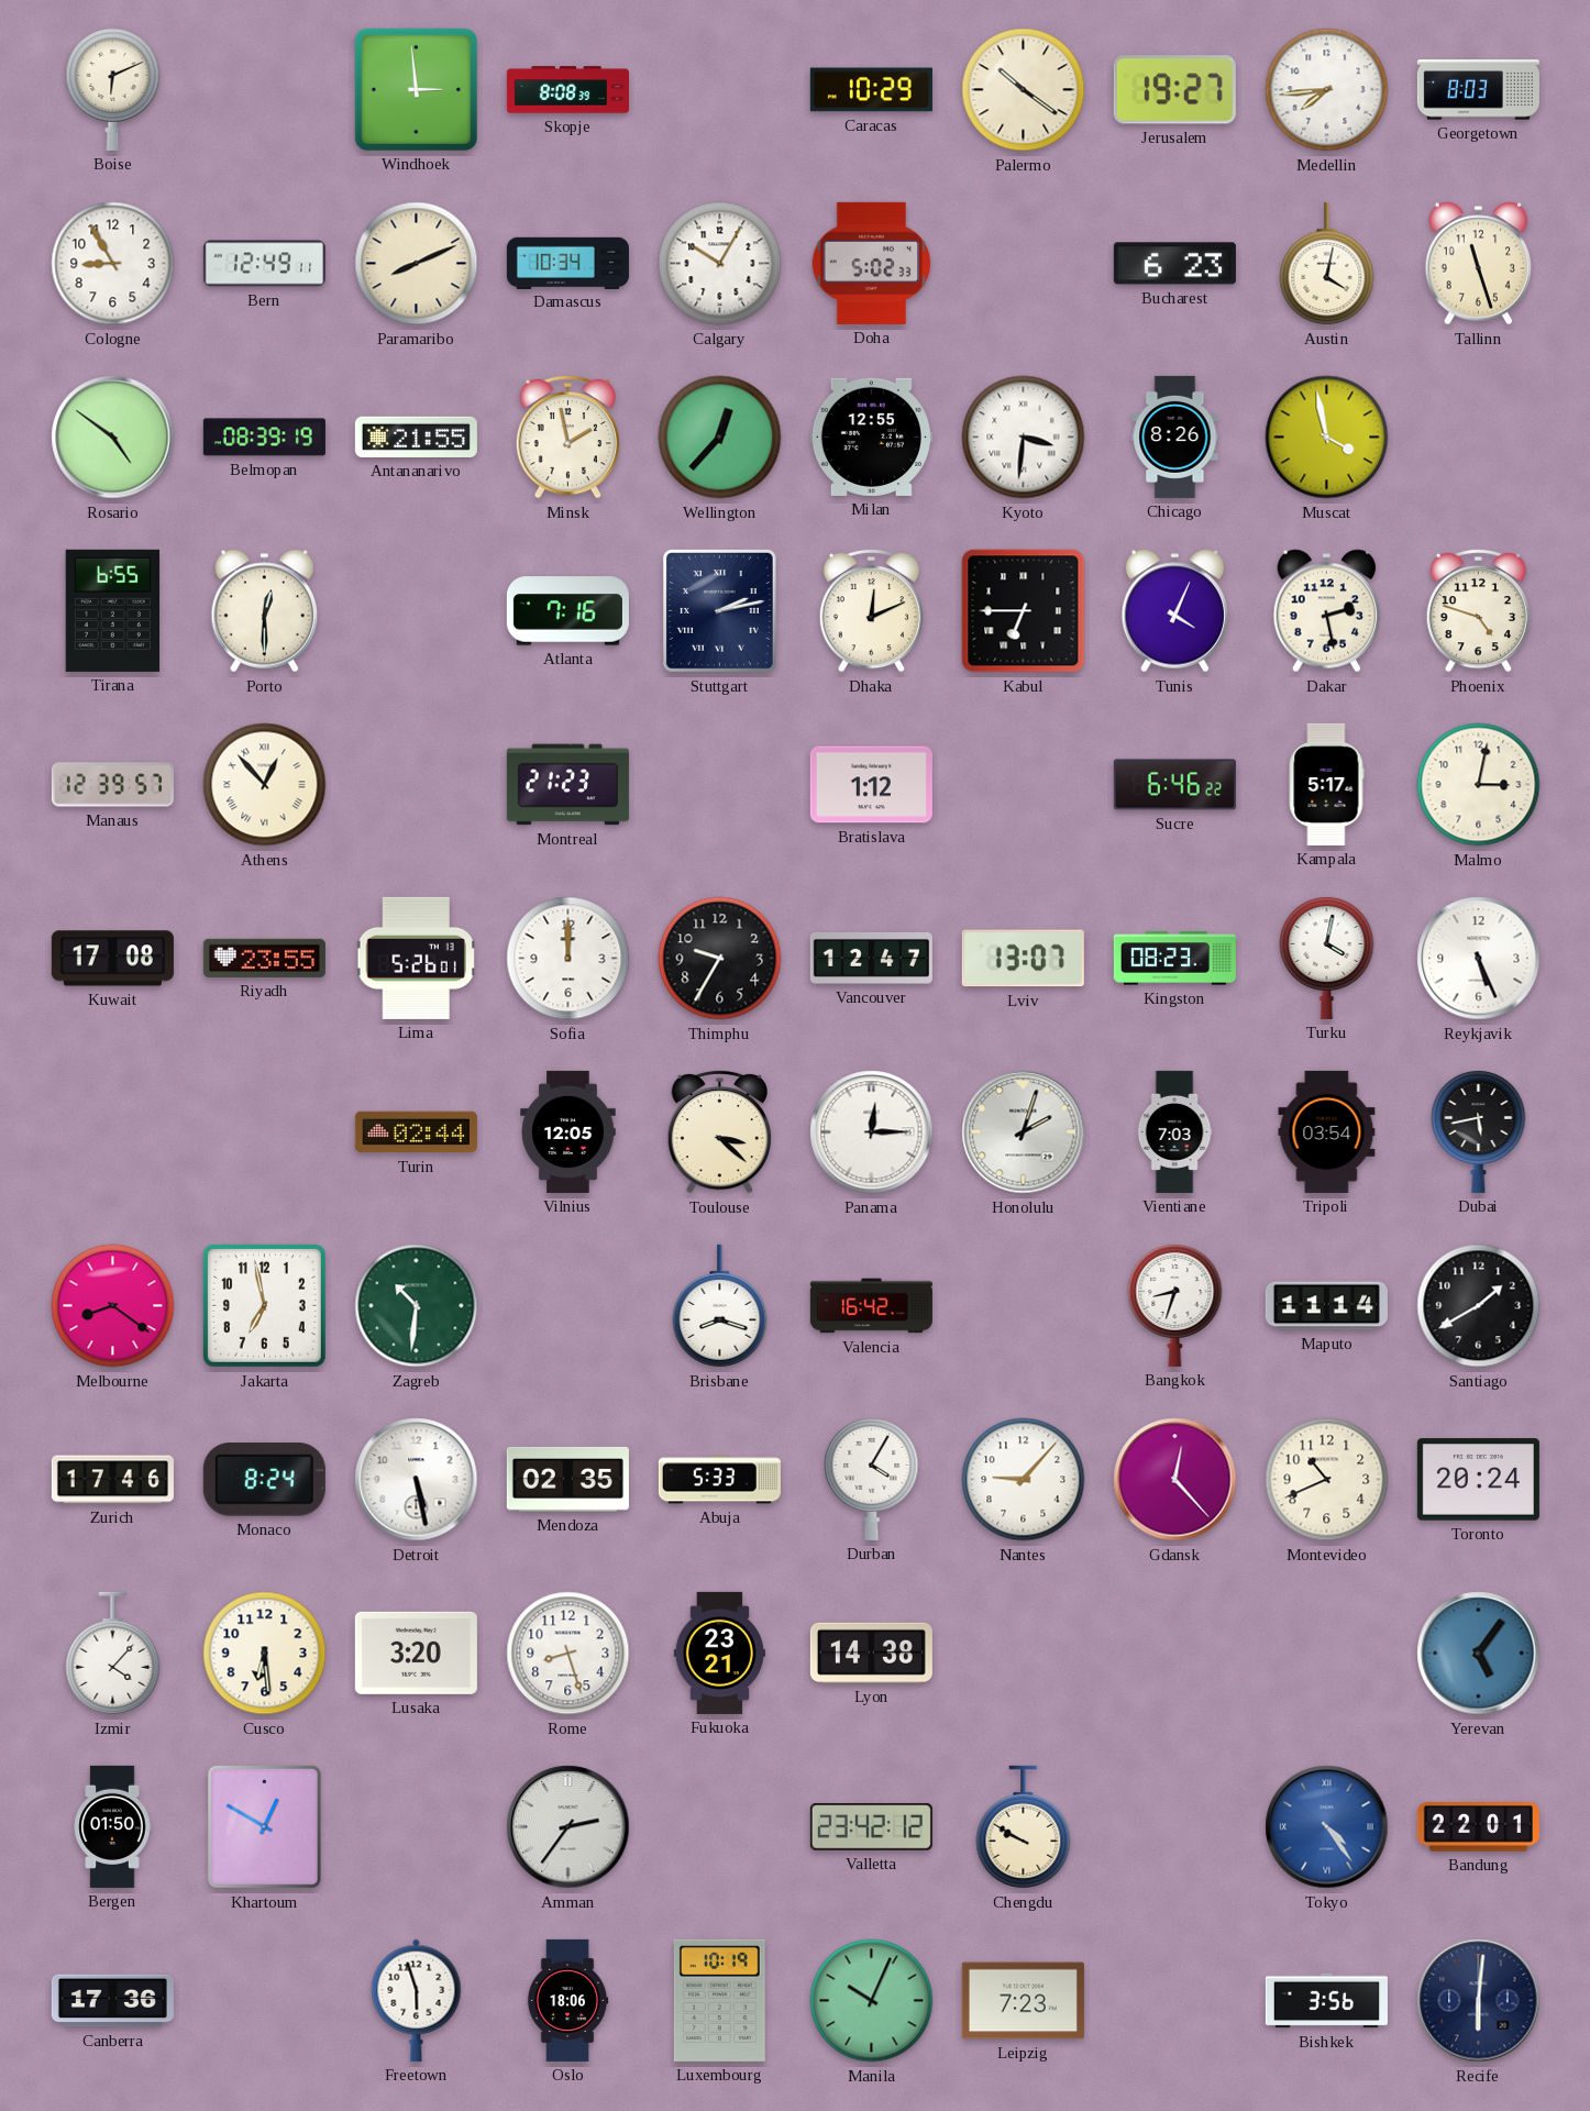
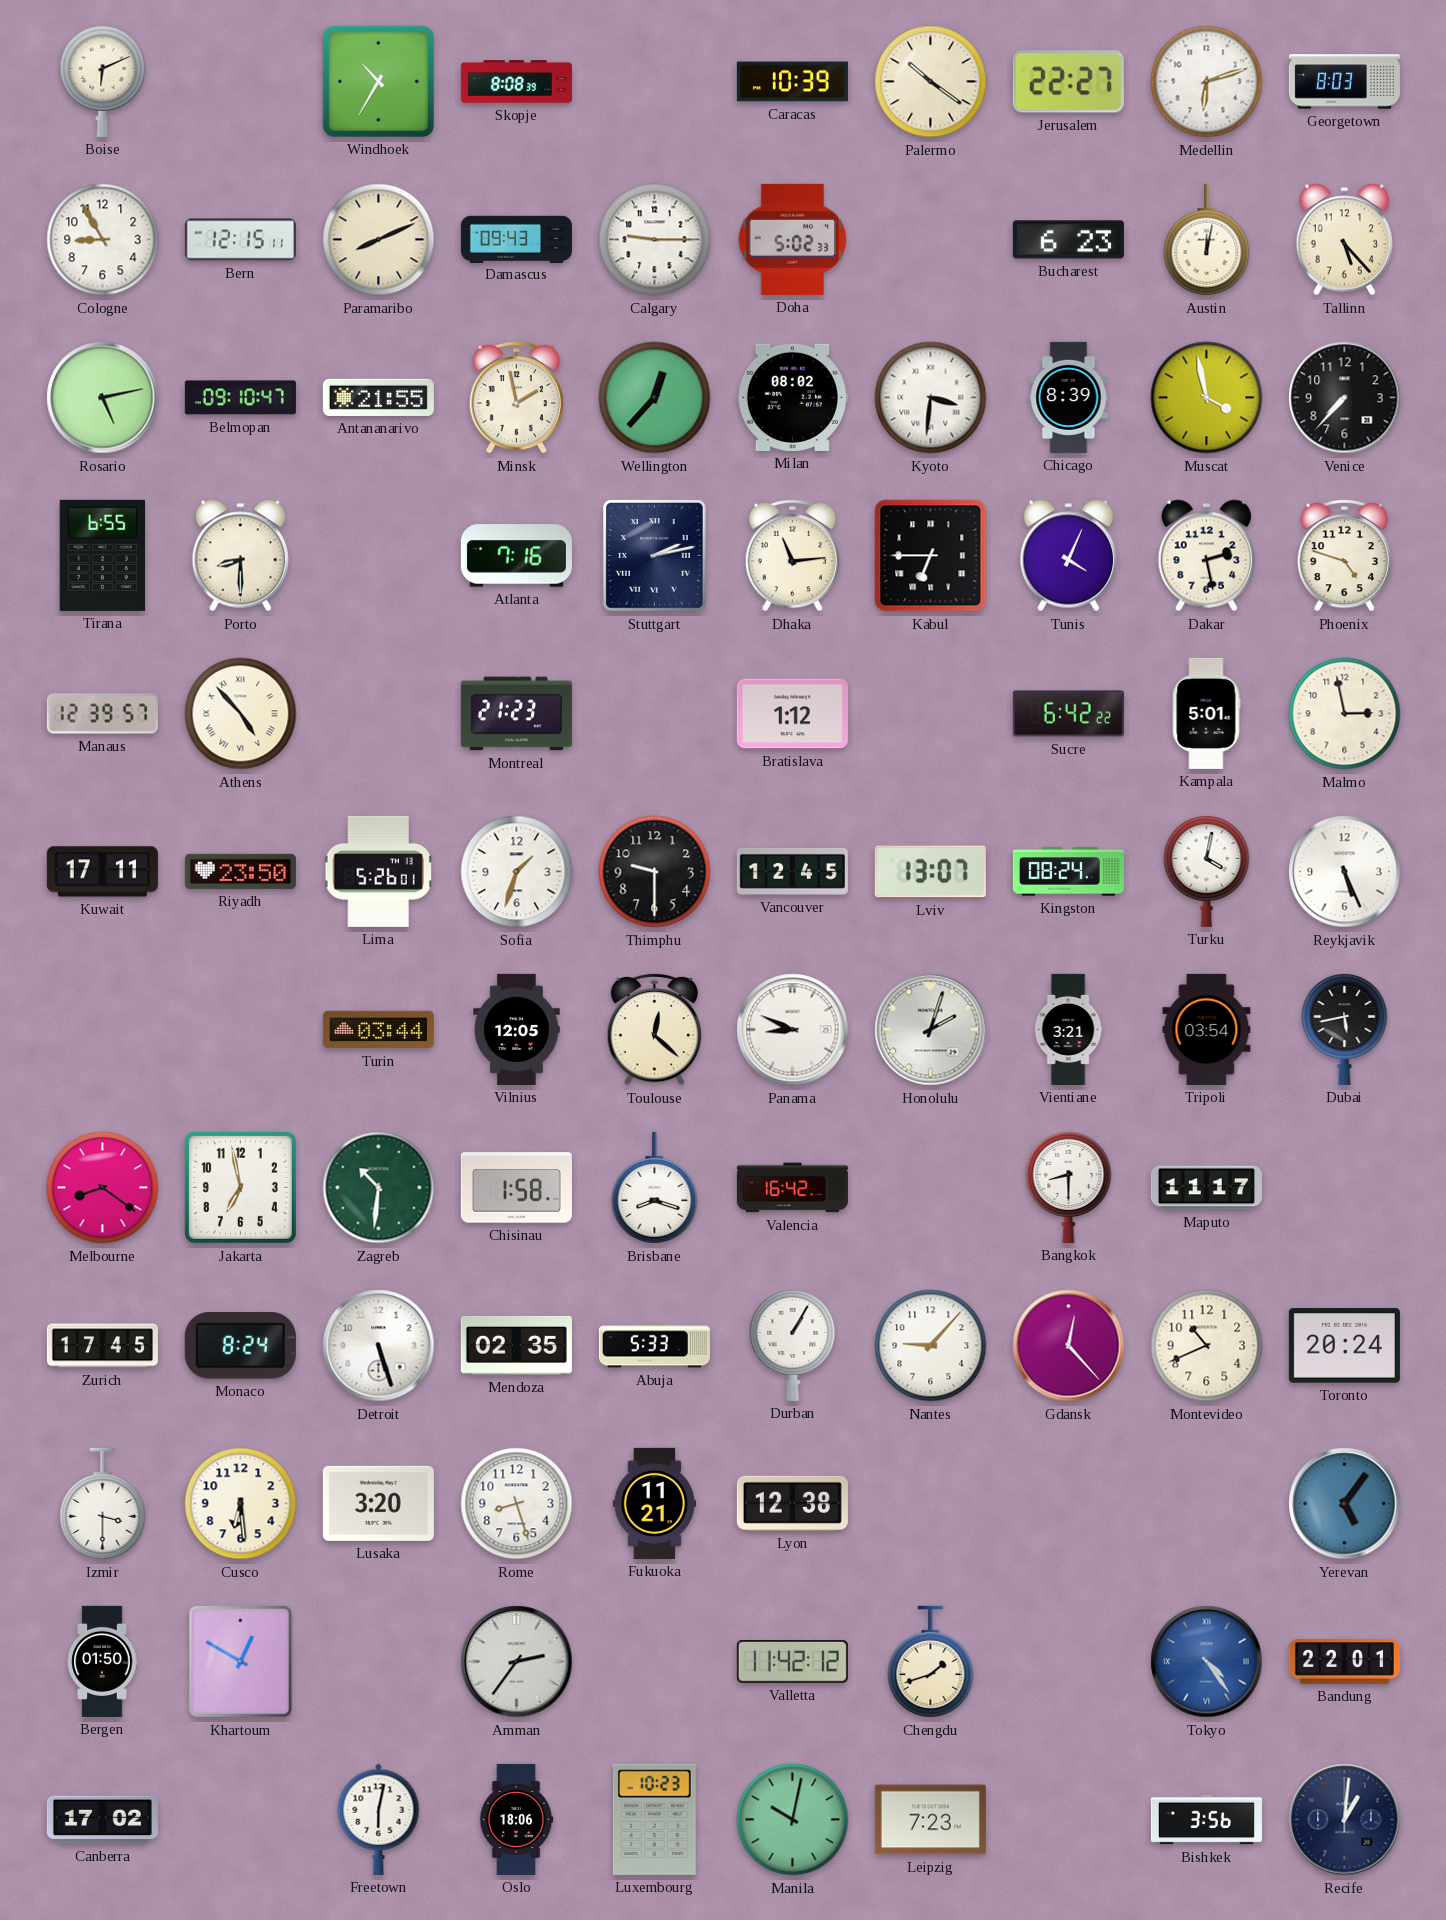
Windhoek: 2:59 -> 10:35
Caracas: 10:29 -> 10:39
Jerusalem: 19:27 -> 22:27
Medellin: 7:44 -> 6:12
Bern: 12:49 -> 12:15
Damascus: 10:34 -> 09:43
Calgary: 10:05 -> 9:15
Austin: 4:02 -> 12:02
Tallinn: 11:27 -> 5:23
Rosario: 4:51 -> 5:13
Belmopan: 08:39 -> 09:10
Milan: 12:55 -> 08:02
Chicago: 8:26 -> 8:39
Venice: none -> 7:37
Porto: 12:30 -> 8:30
Dhaka: 12:11 -> 11:14
Athens: 12:53 -> 4:53
Sucre: 6:46 -> 6:42
Kampala: 5:17 -> 5:01
Malmo: 3:02 -> 2:58
Kuwait: 17:08 -> 17:11
Riyadh: 23:55 -> 23:50
Sofia: 12:00 -> 1:33
Thimphu: 9:35 -> 9:30
Vancouver: 12:47 -> 12:45
Kingston: 08:23 -> 08:24
Turin: 02:44 -> 03:44
Toulouse: 3:22 -> 12:22
Panama: 12:15 -> 8:49
Vientiane: 7:03 -> 3:21
Chisinau: none -> 1:58
Bangkok: 8:33 -> 8:30
Maputo: 11:14 -> 11:17
Santiago: 1:40 -> none
Zurich: 17:46 -> 17:45
Detroit: 5:28 -> 5:27
Durban: 4:05 -> 1:05
Izmir: 4:07 -> 3:30
Fukuoka: 23:21 -> 11:21
Lyon: 14:38 -> 12:38
Valletta: 23:42 -> 11:42
Chengdu: 9:50 -> 1:42
Canberra: 17:36 -> 17:02
Freetown: 5:57 -> 6:02
Luxembourg: 10:19 -> 10:23
Manila: 10:04 -> 10:02
Recife: 6:01 -> 1:01
